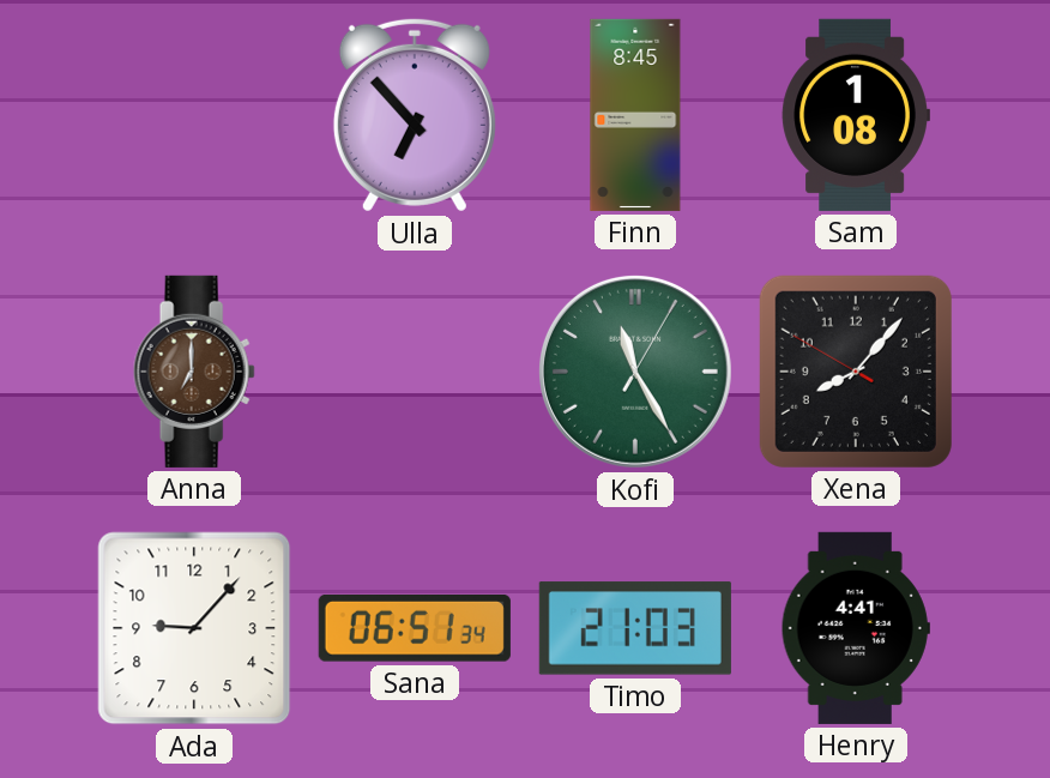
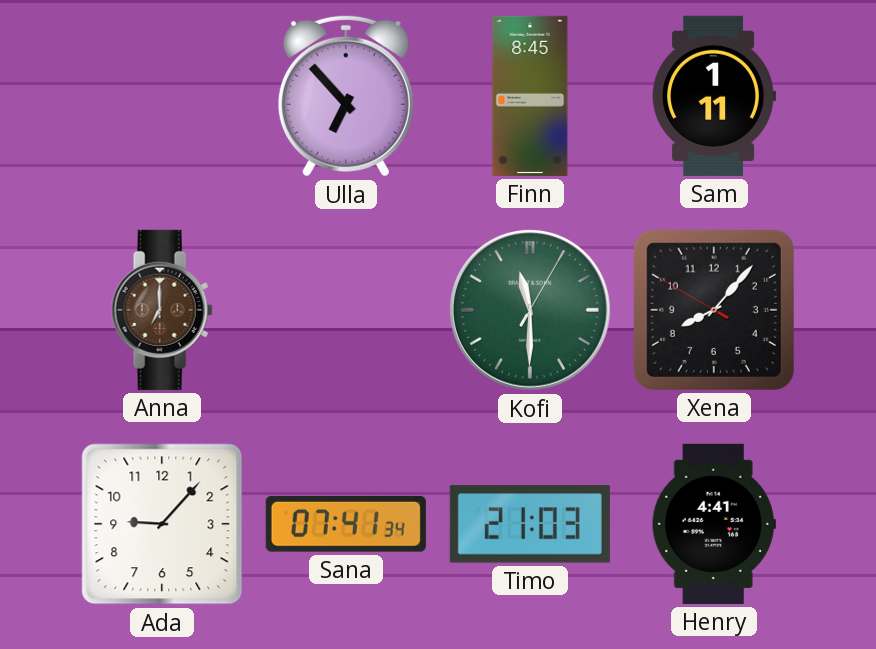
Sam: 1:08 -> 1:11
Kofi: 11:25 -> 11:30
Sana: 06:51 -> 07:41
